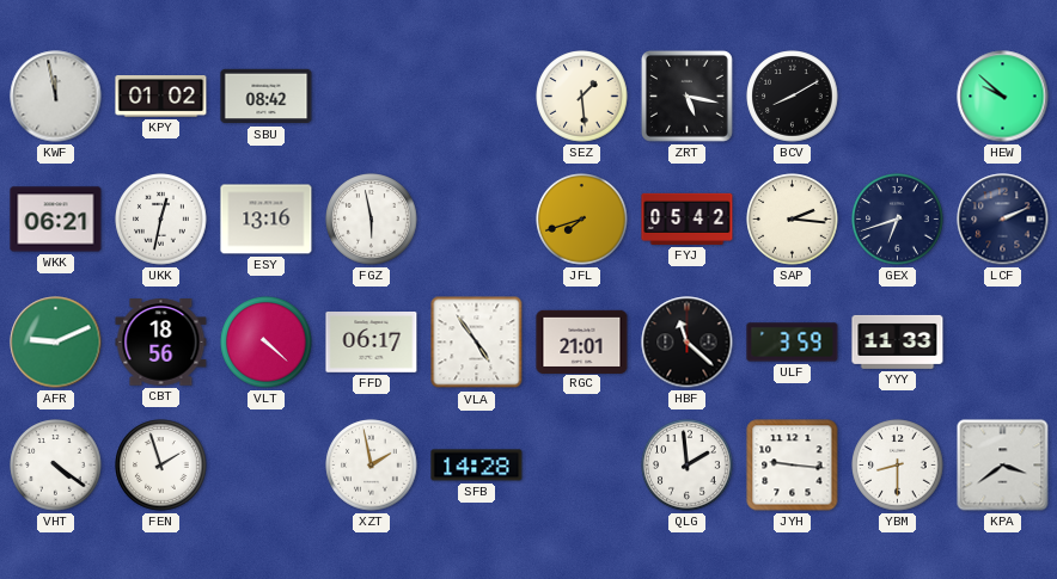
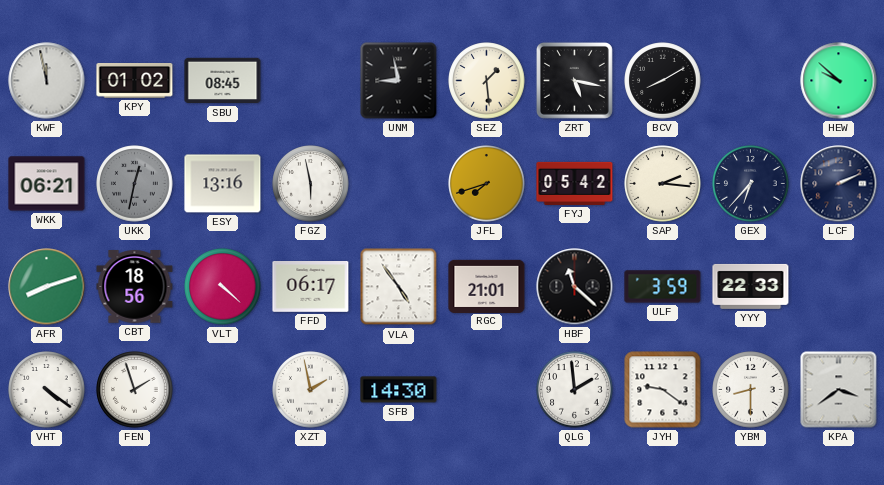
SBU: 08:42 -> 08:45
UNM: none -> 8:58
UKK dial: white -> grey
GEX: 6:42 -> 6:37
AFR: 9:11 -> 8:12
YYY: 11:33 -> 22:33
SFB: 14:28 -> 14:30
JYH: 9:16 -> 9:21
